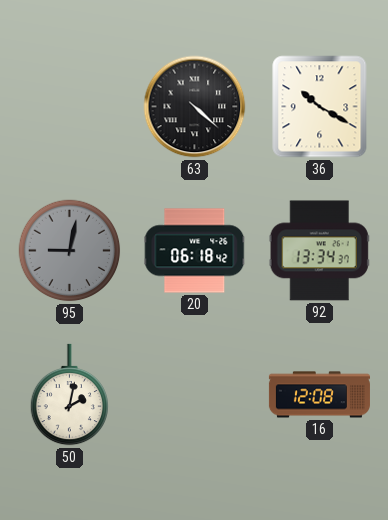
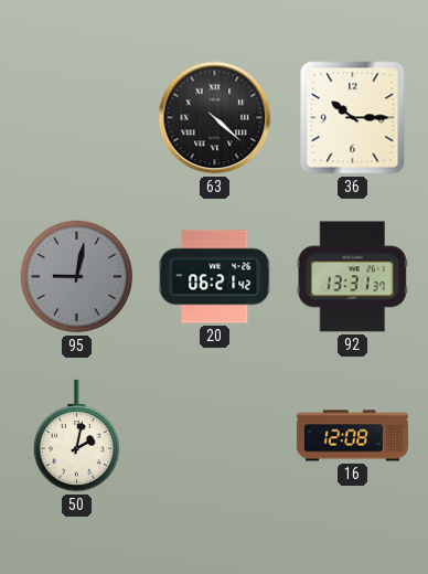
36: 10:20 -> 10:15
20: 06:18 -> 06:21
92: 13:34 -> 13:31
